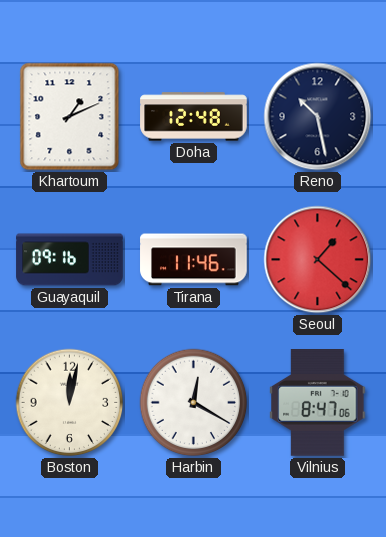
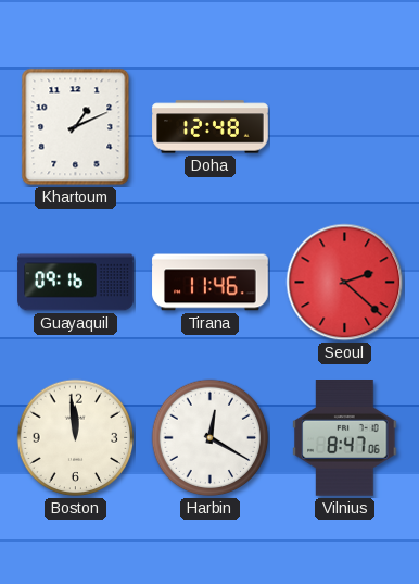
Reno: 10:28 -> none
Seoul: 1:22 -> 2:22
Boston: 12:02 -> 11:59
